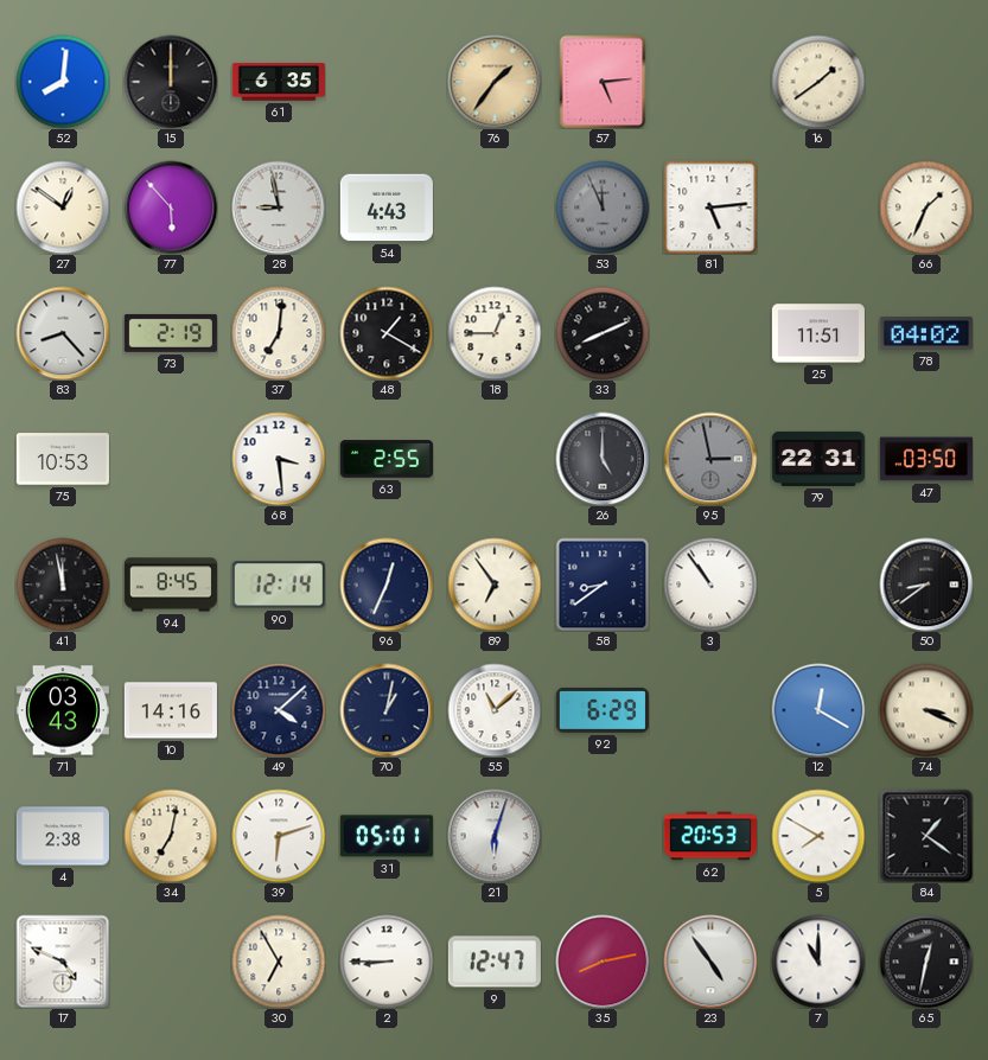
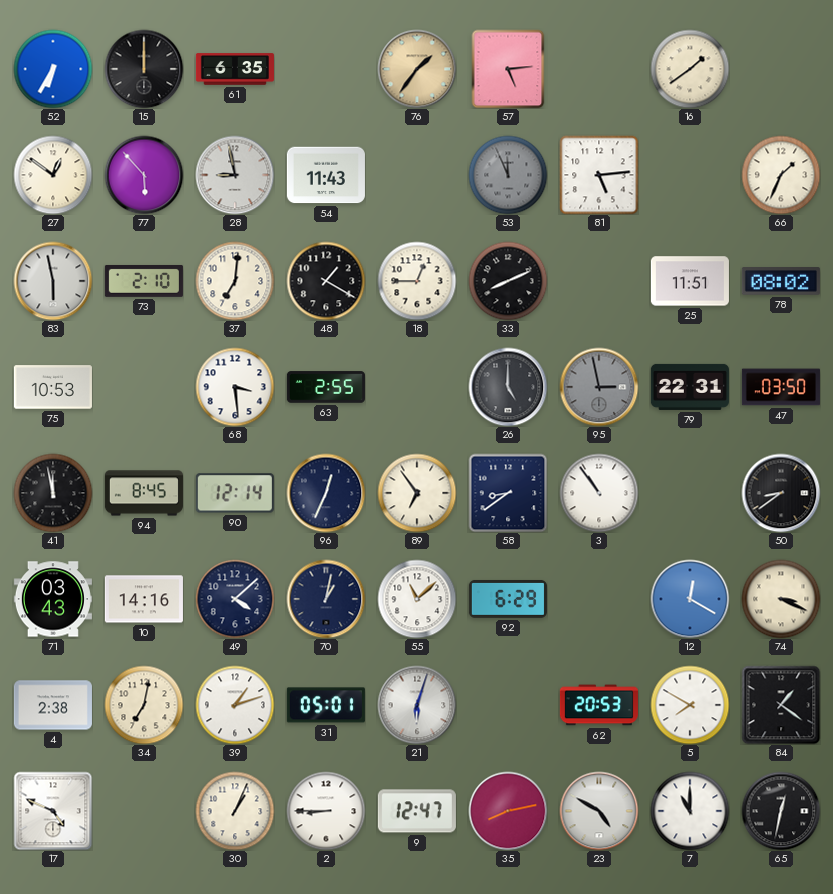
52: 8:01 -> 6:35
54: 4:43 -> 11:43
83: 8:23 -> 5:58
73: 2:19 -> 2:10
78: 04:02 -> 08:02
39: 6:12 -> 1:12
30: 6:55 -> 1:04
23: 4:54 -> 4:50
